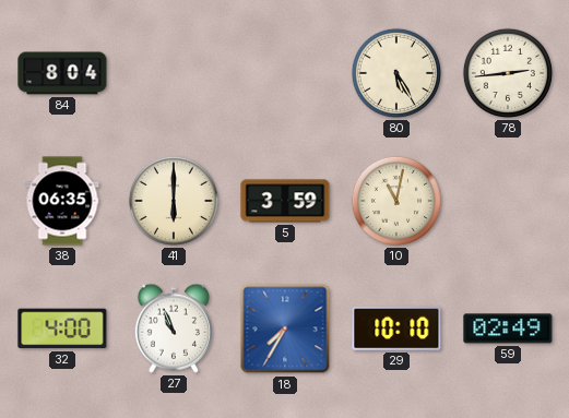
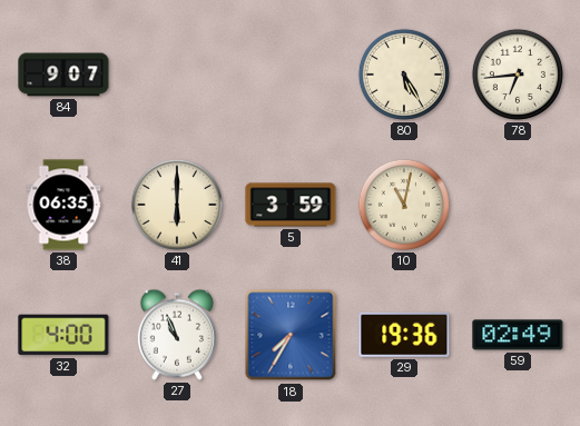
84: 8:04 -> 9:07
78: 2:44 -> 6:44
29: 10:10 -> 19:36
